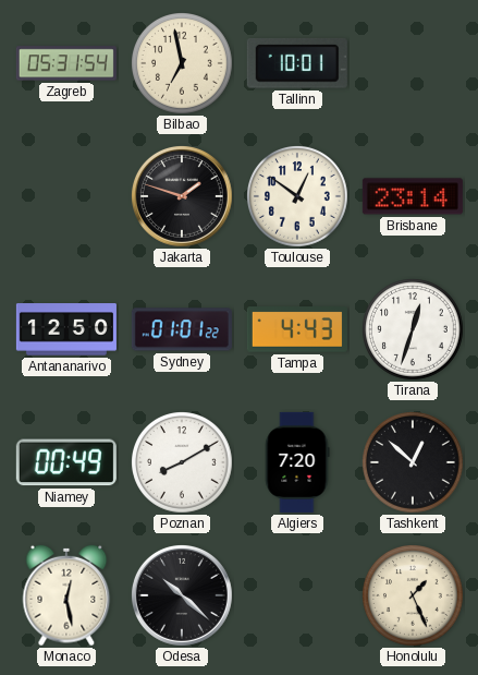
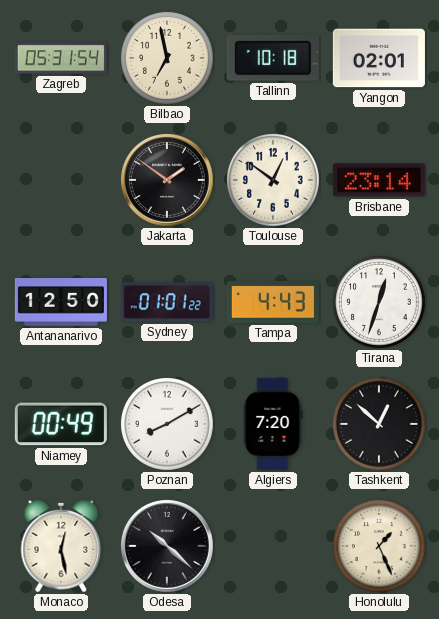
Tallinn: 10:01 -> 10:18
Yangon: none -> 02:01
Jakarta: 1:48 -> 1:51
